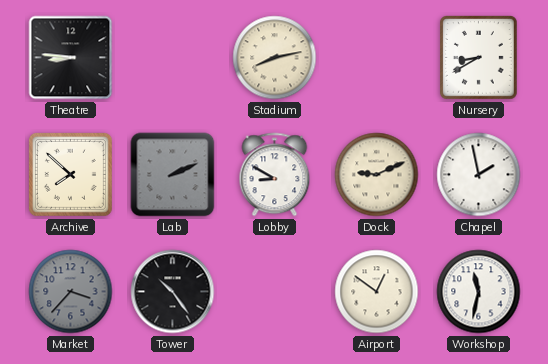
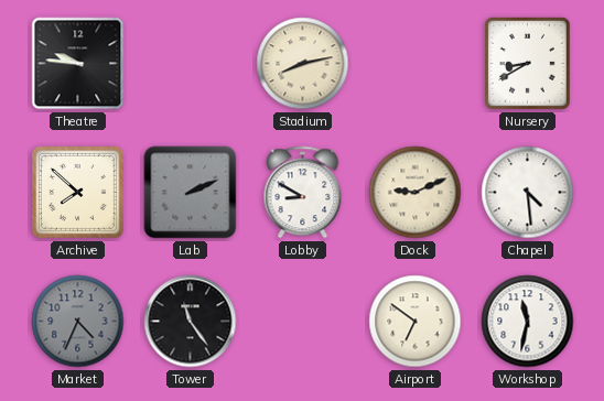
Theatre: 8:46 -> 9:46
Chapel: 1:58 -> 4:29
Market: 3:37 -> 4:34
Tower: 10:24 -> 11:24
Airport: 12:51 -> 6:51
